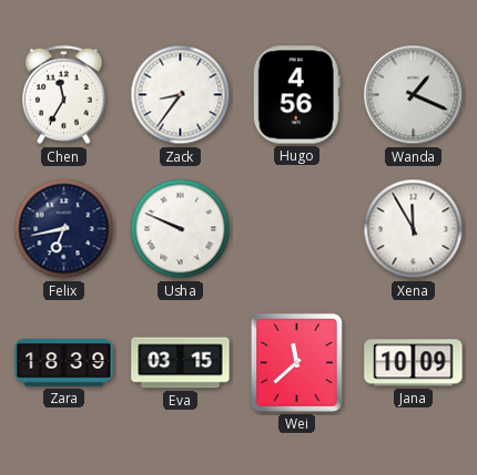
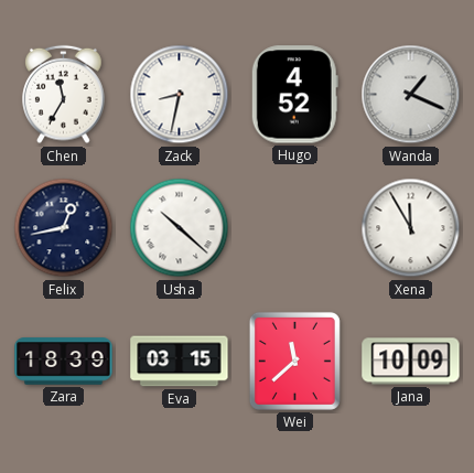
Zack: 8:36 -> 8:32
Hugo: 4:56 -> 4:52
Felix: 6:43 -> 12:43
Usha: 9:49 -> 10:22
